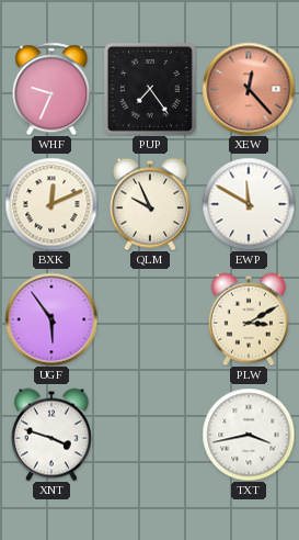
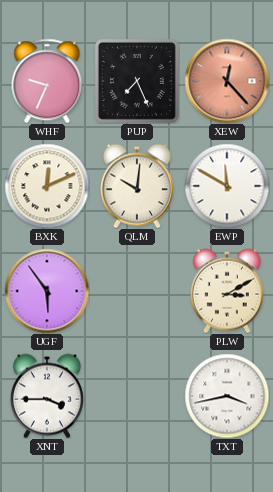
PUP: 7:24 -> 7:26
QLM: 9:56 -> 10:01
XNT: 3:48 -> 3:45
